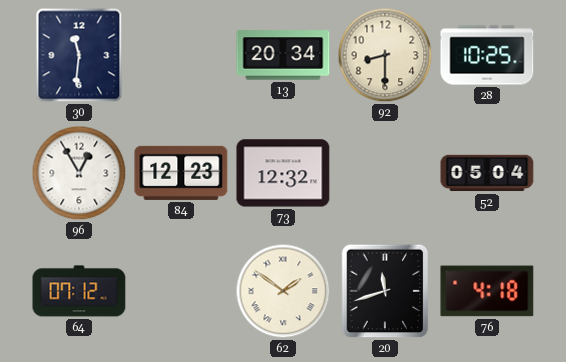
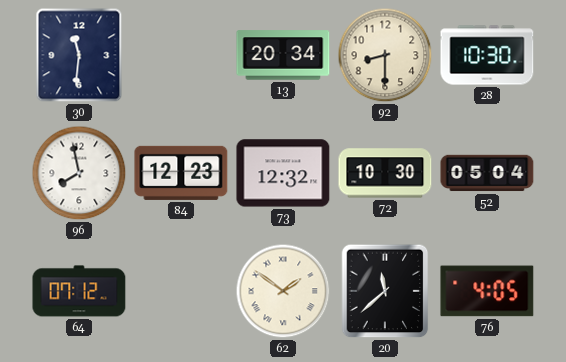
28: 10:25 -> 10:30
96: 12:55 -> 7:58
72: none -> 10:30
20: 11:42 -> 11:38
76: 4:18 -> 4:05
